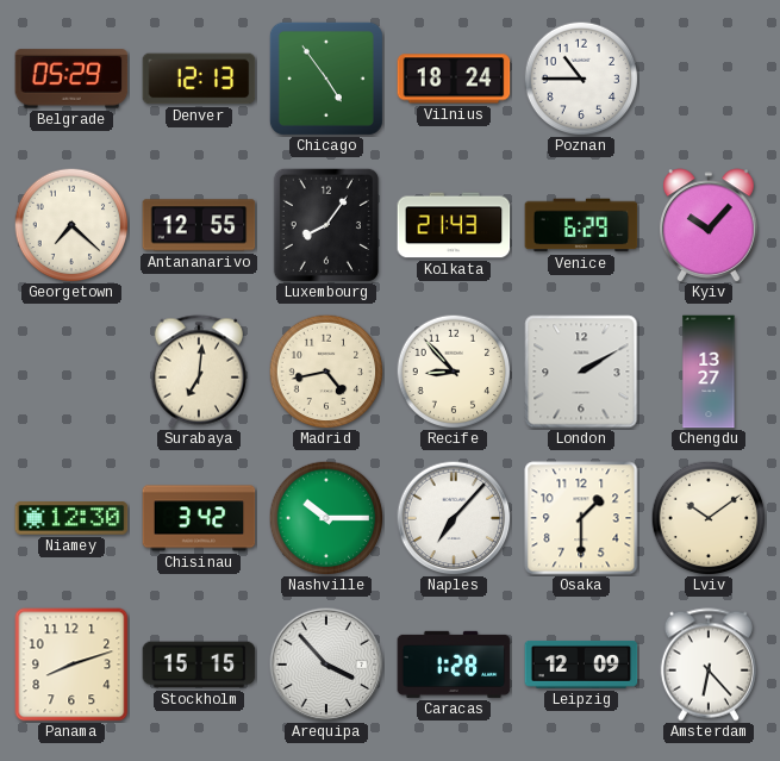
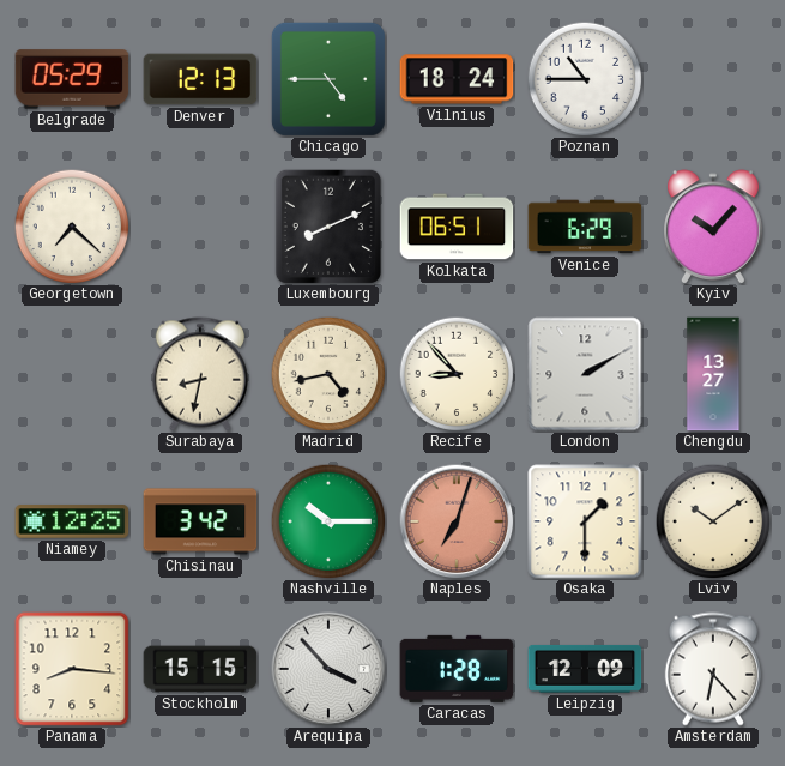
Chicago: 4:54 -> 4:45
Antananarivo: 12:55 -> none
Luxembourg: 8:06 -> 8:11
Kolkata: 21:43 -> 06:51
Surabaya: 7:01 -> 8:32
Niamey: 12:30 -> 12:25
Naples: 7:07 -> 7:03
Naples dial: white -> salmon
Panama: 8:12 -> 8:16
